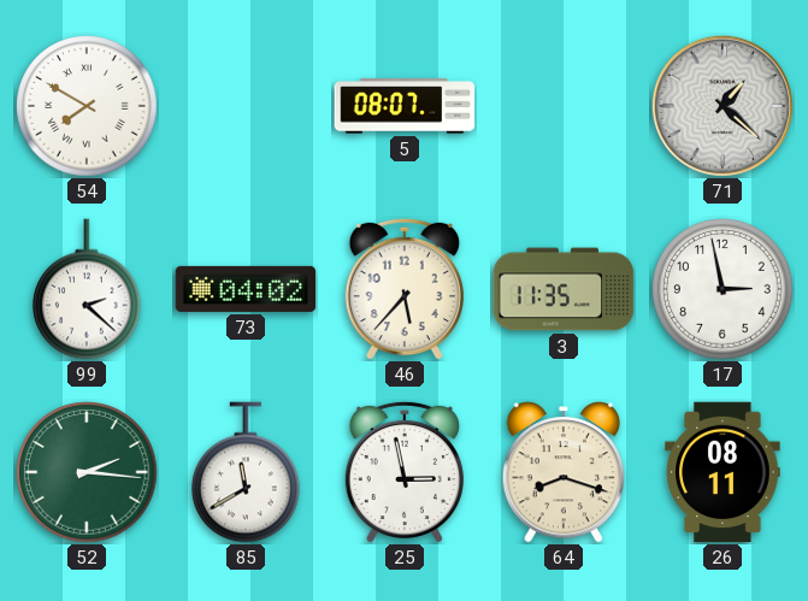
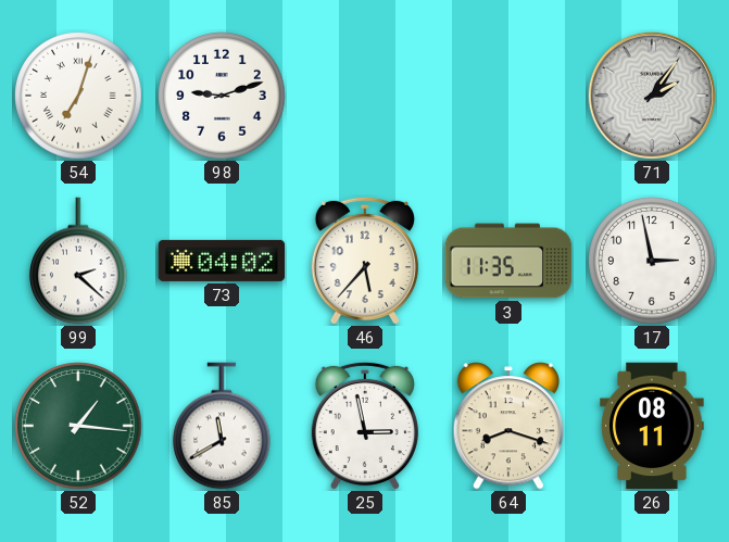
54: 7:50 -> 7:03
98: none -> 9:12
5: 08:07 -> none
71: 1:22 -> 2:06
52: 2:16 -> 1:16
